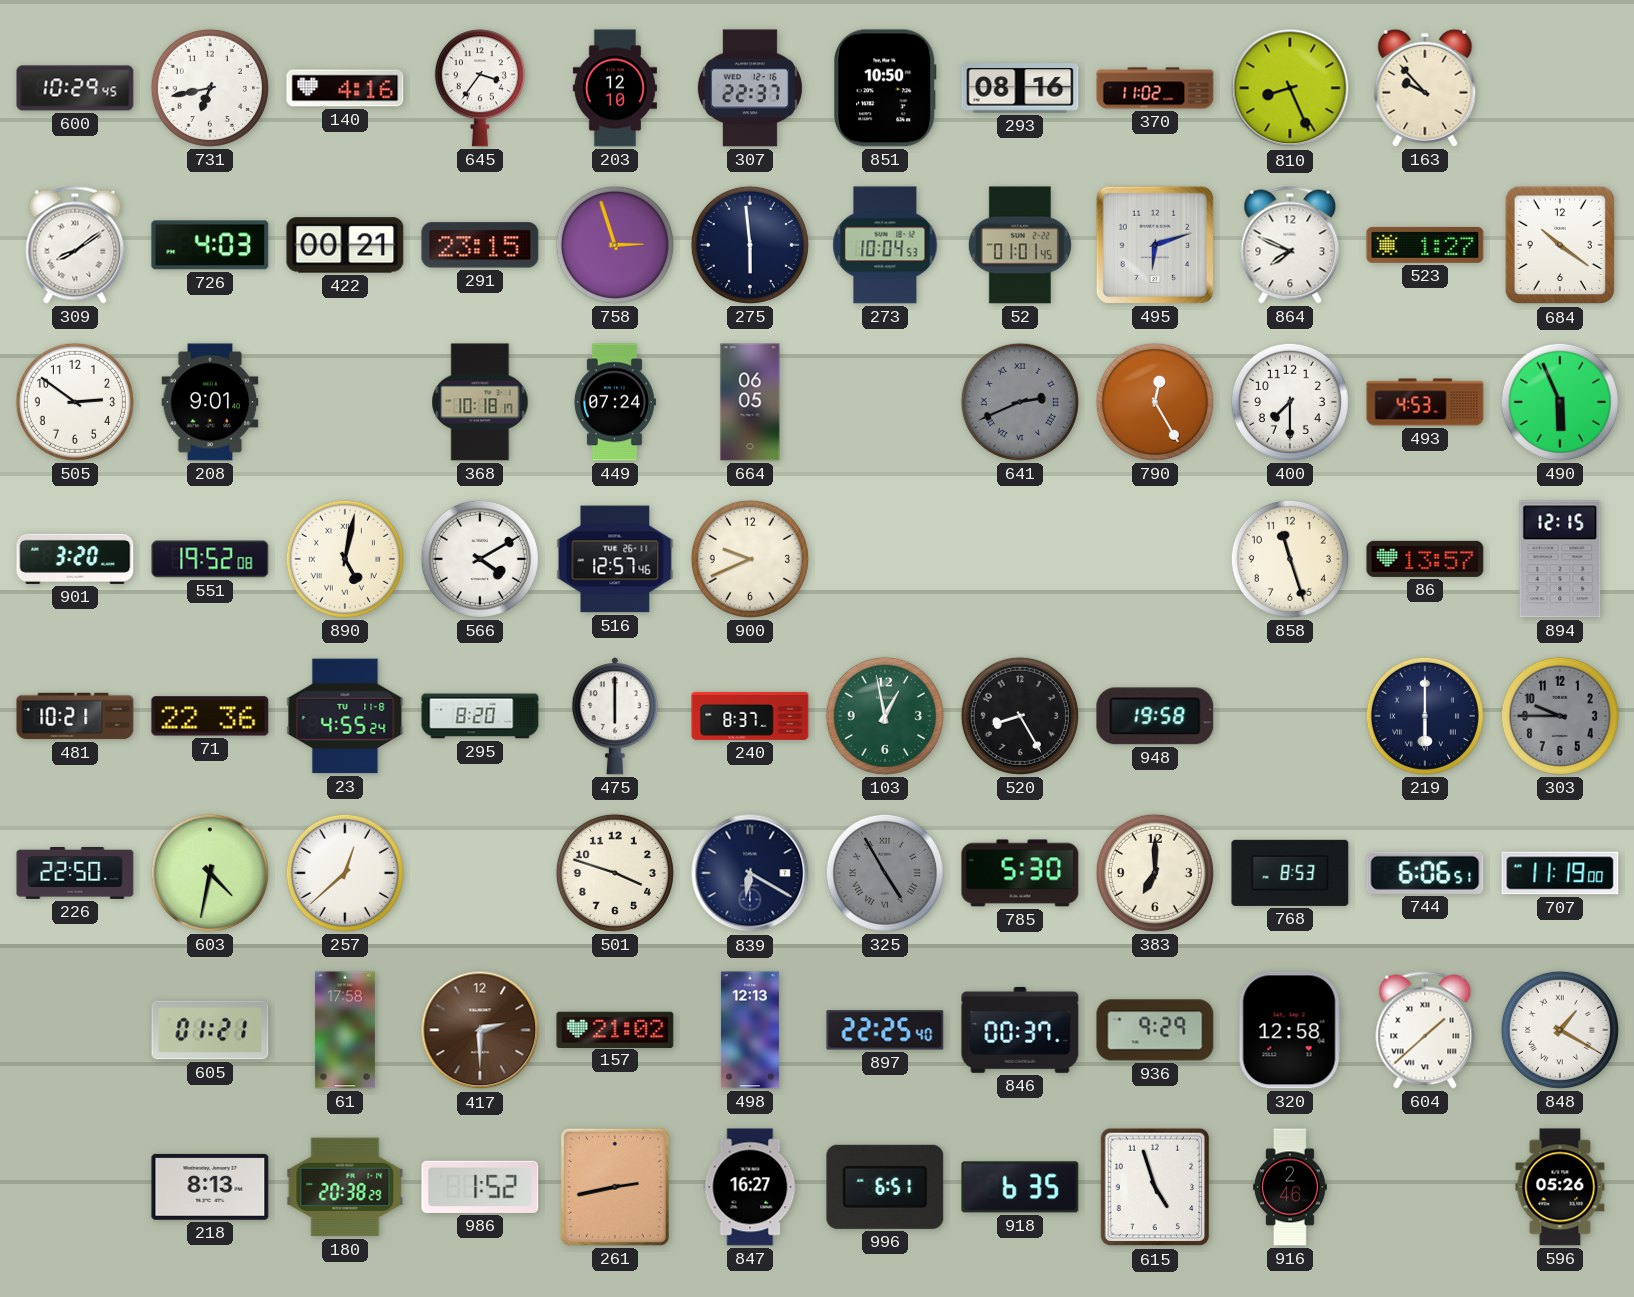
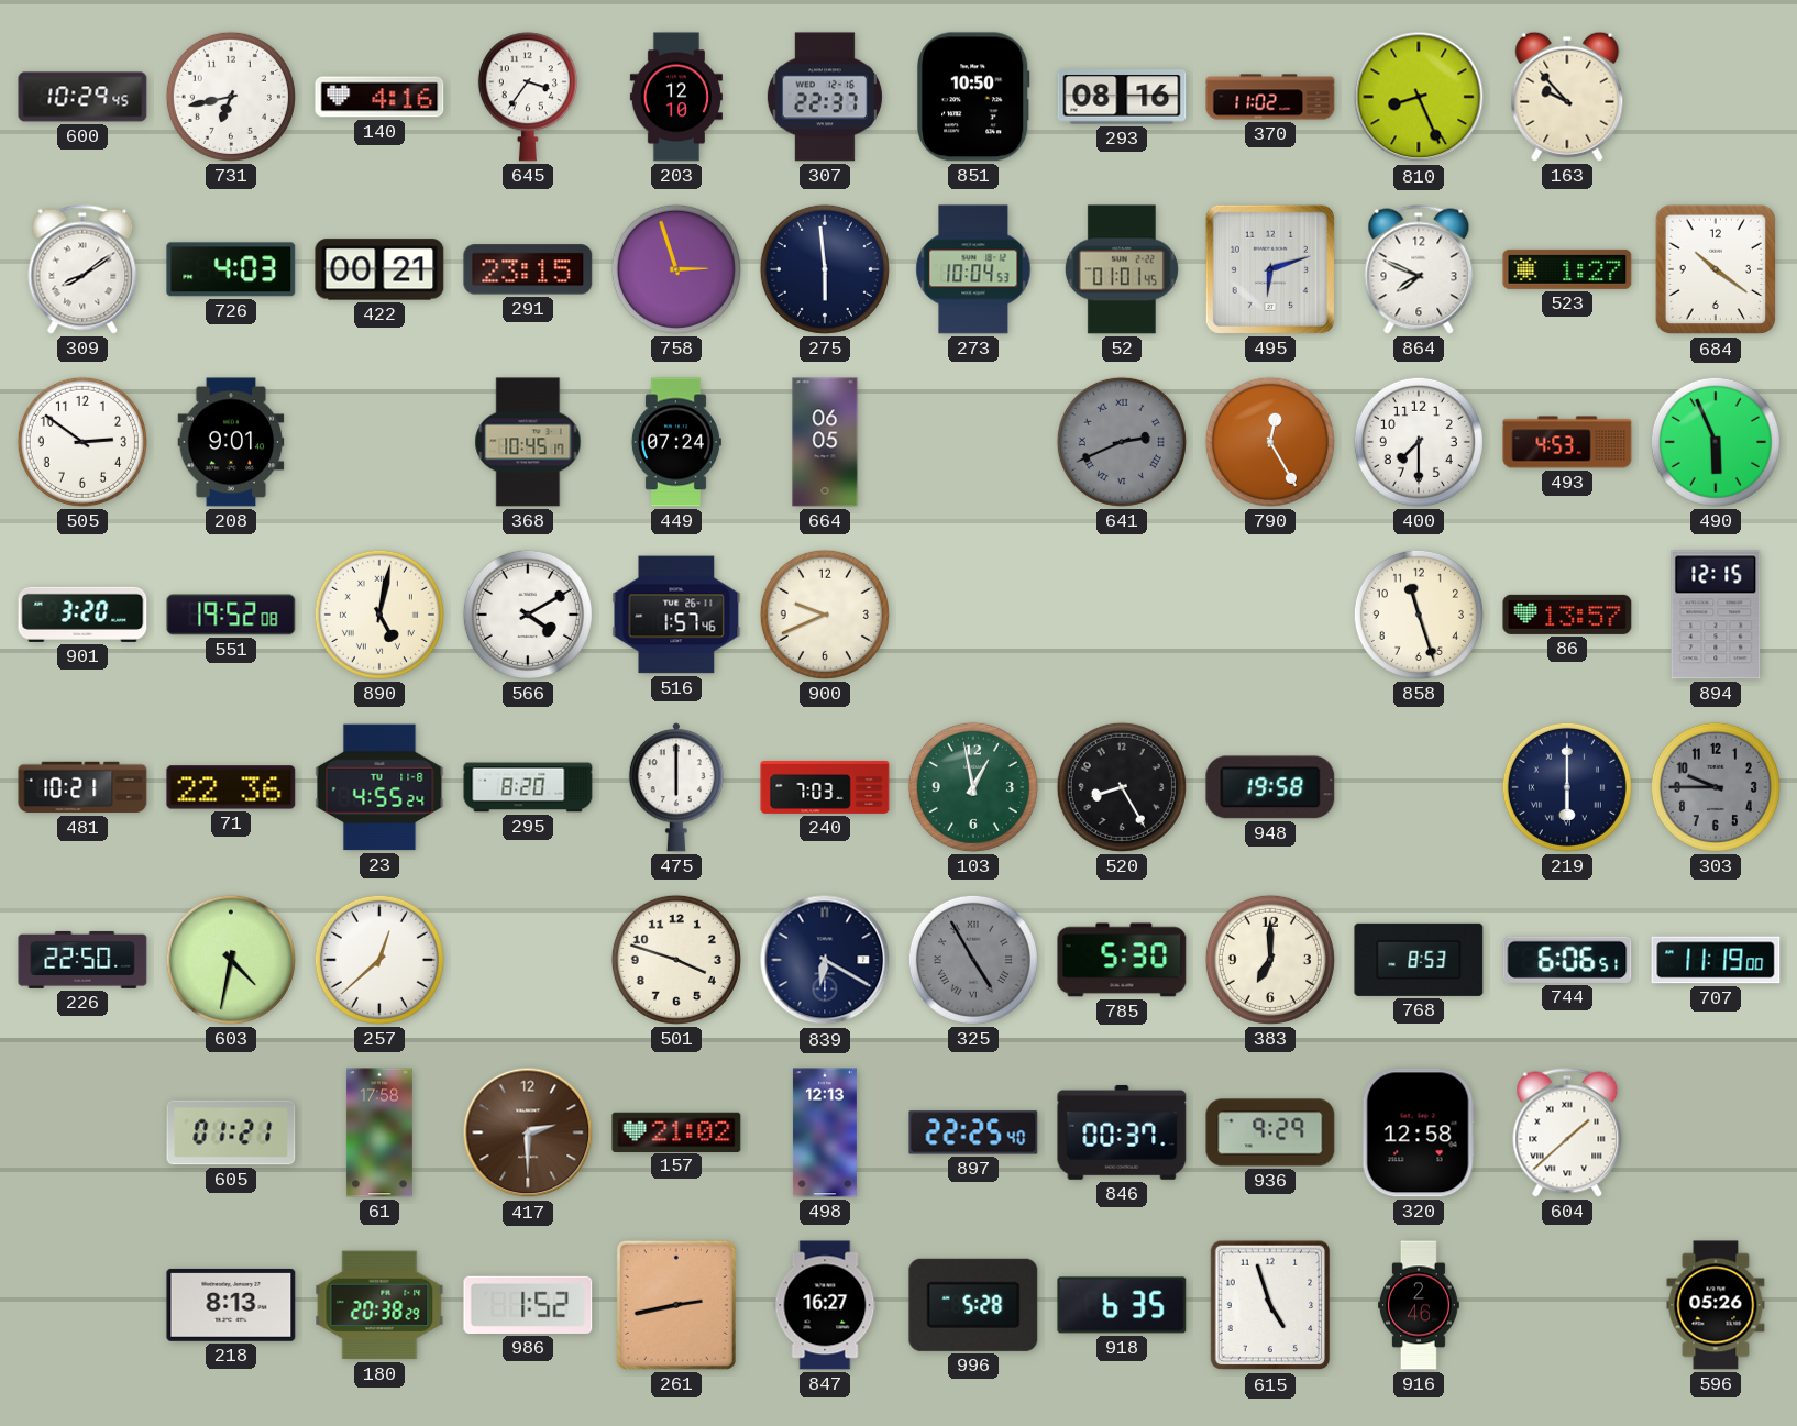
368: 10:18 -> 10:45
516: 12:57 -> 1:57
240: 8:37 -> 7:03
848: 1:20 -> none
996: 6:51 -> 5:28
